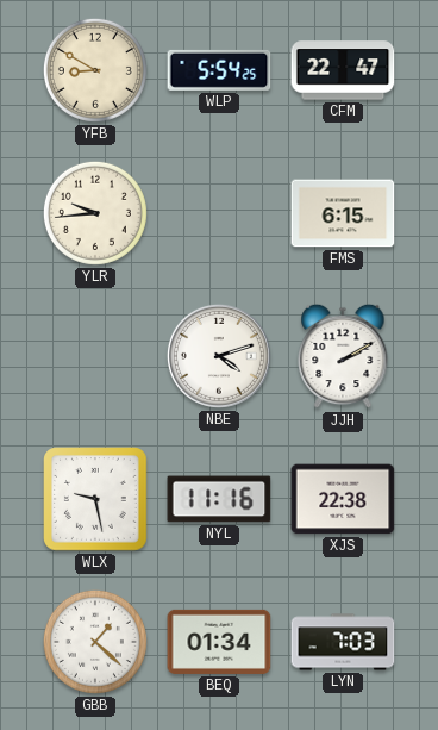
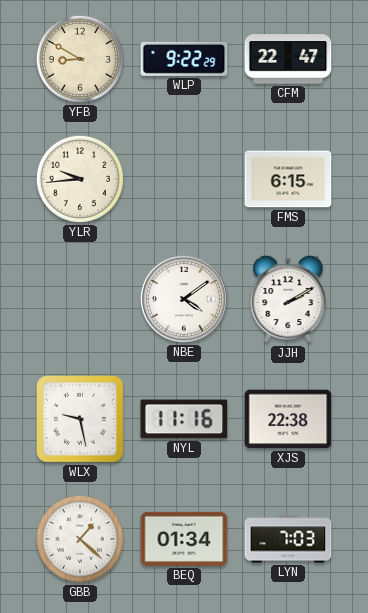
WLP: 5:54 -> 9:22
NBE: 4:12 -> 4:09
